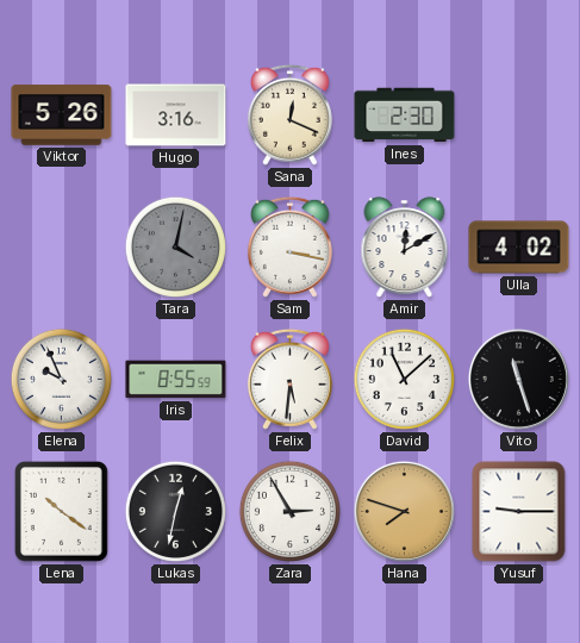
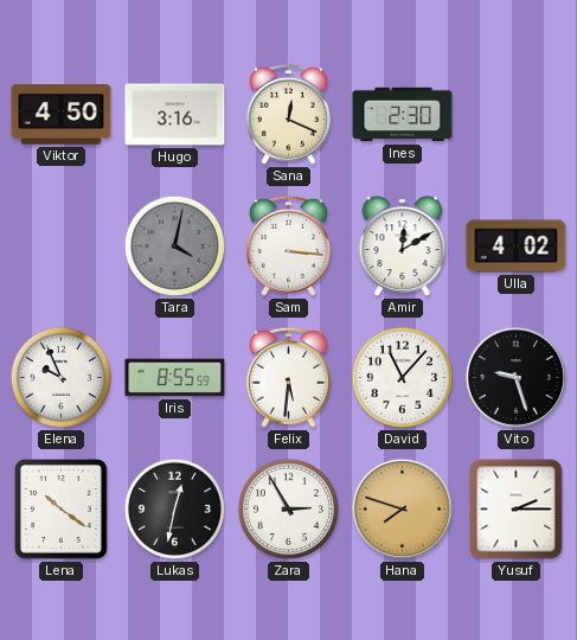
Viktor: 5:26 -> 4:50
Sam: 3:17 -> 3:16
David: 11:08 -> 11:07
Vito: 11:27 -> 9:27
Yusuf: 9:15 -> 2:15
